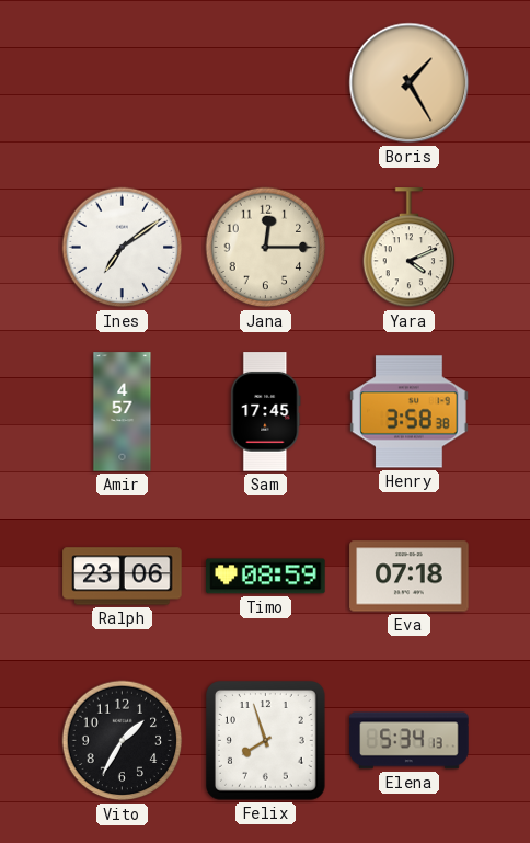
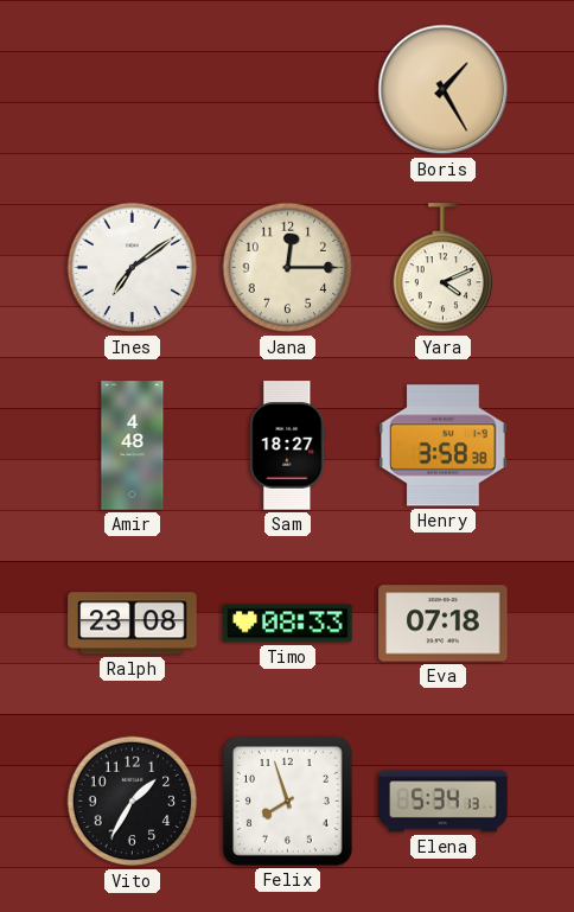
Amir: 4:57 -> 4:48
Sam: 17:45 -> 18:27
Ralph: 23:06 -> 23:08
Timo: 08:59 -> 08:33
